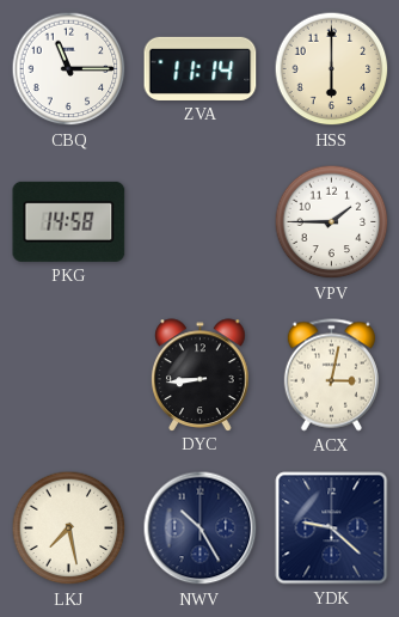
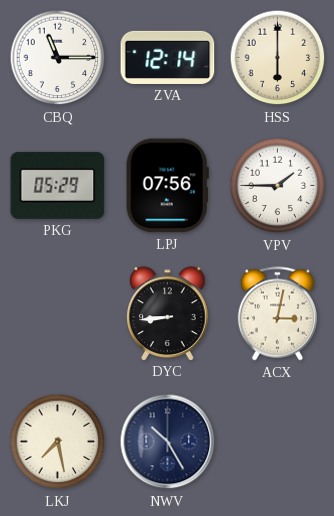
ZVA: 11:14 -> 12:14
PKG: 14:58 -> 05:29
LPJ: none -> 07:56
YDK: 9:22 -> none
